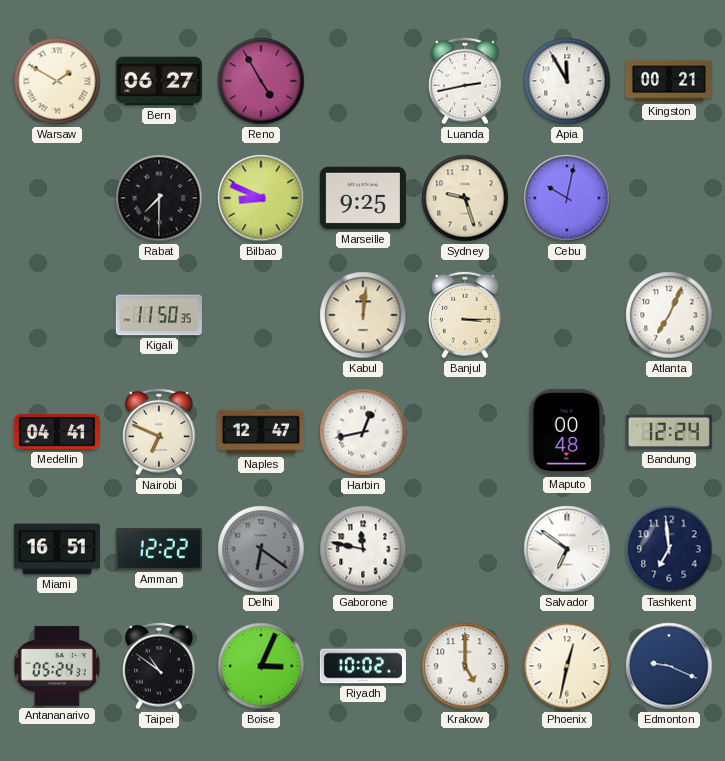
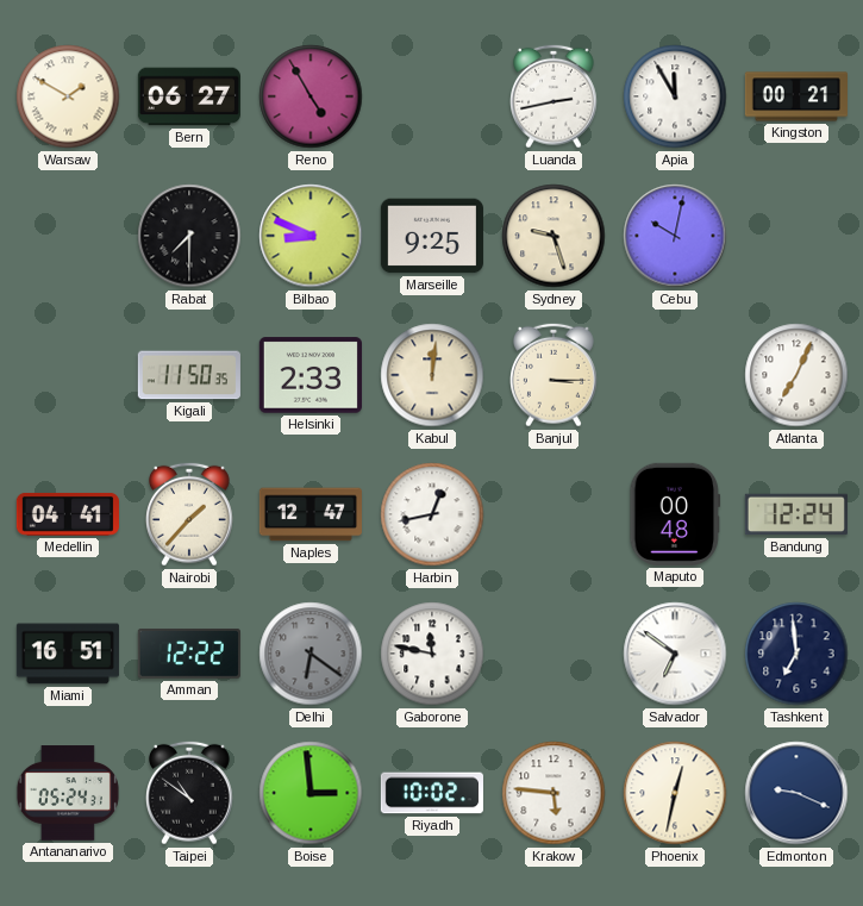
Helsinki: none -> 2:33
Nairobi: 6:49 -> 1:37
Boise: 3:04 -> 2:59
Krakow: 5:00 -> 5:46
